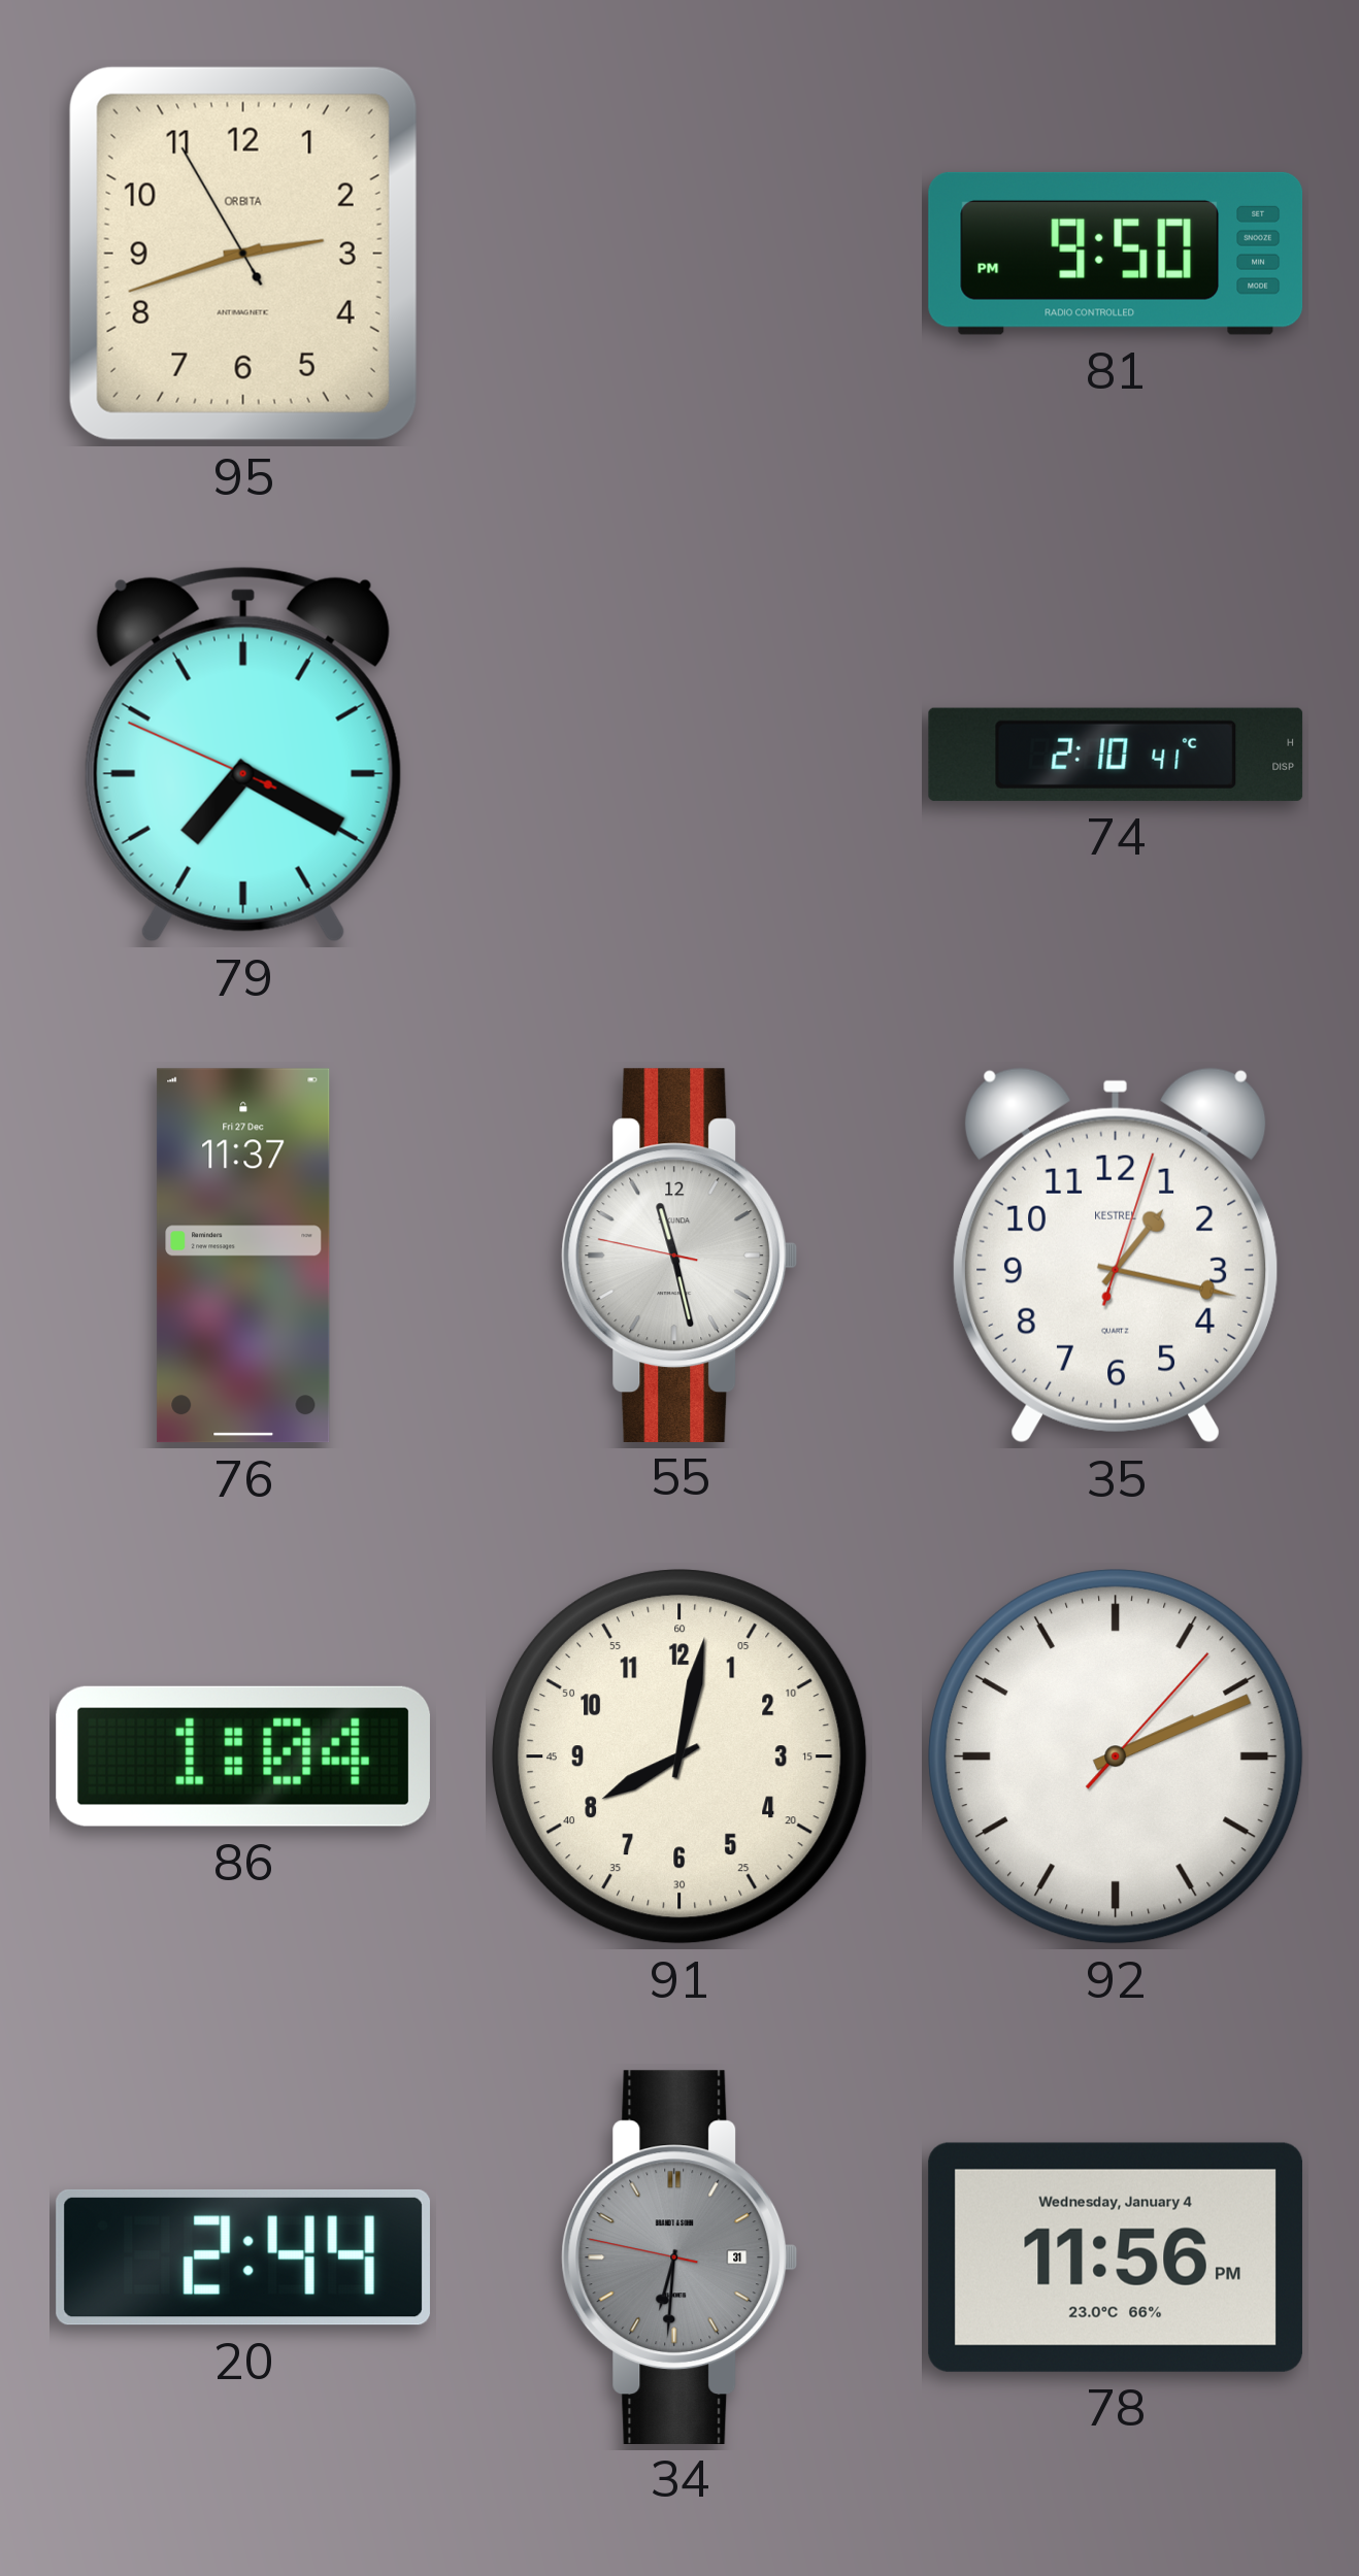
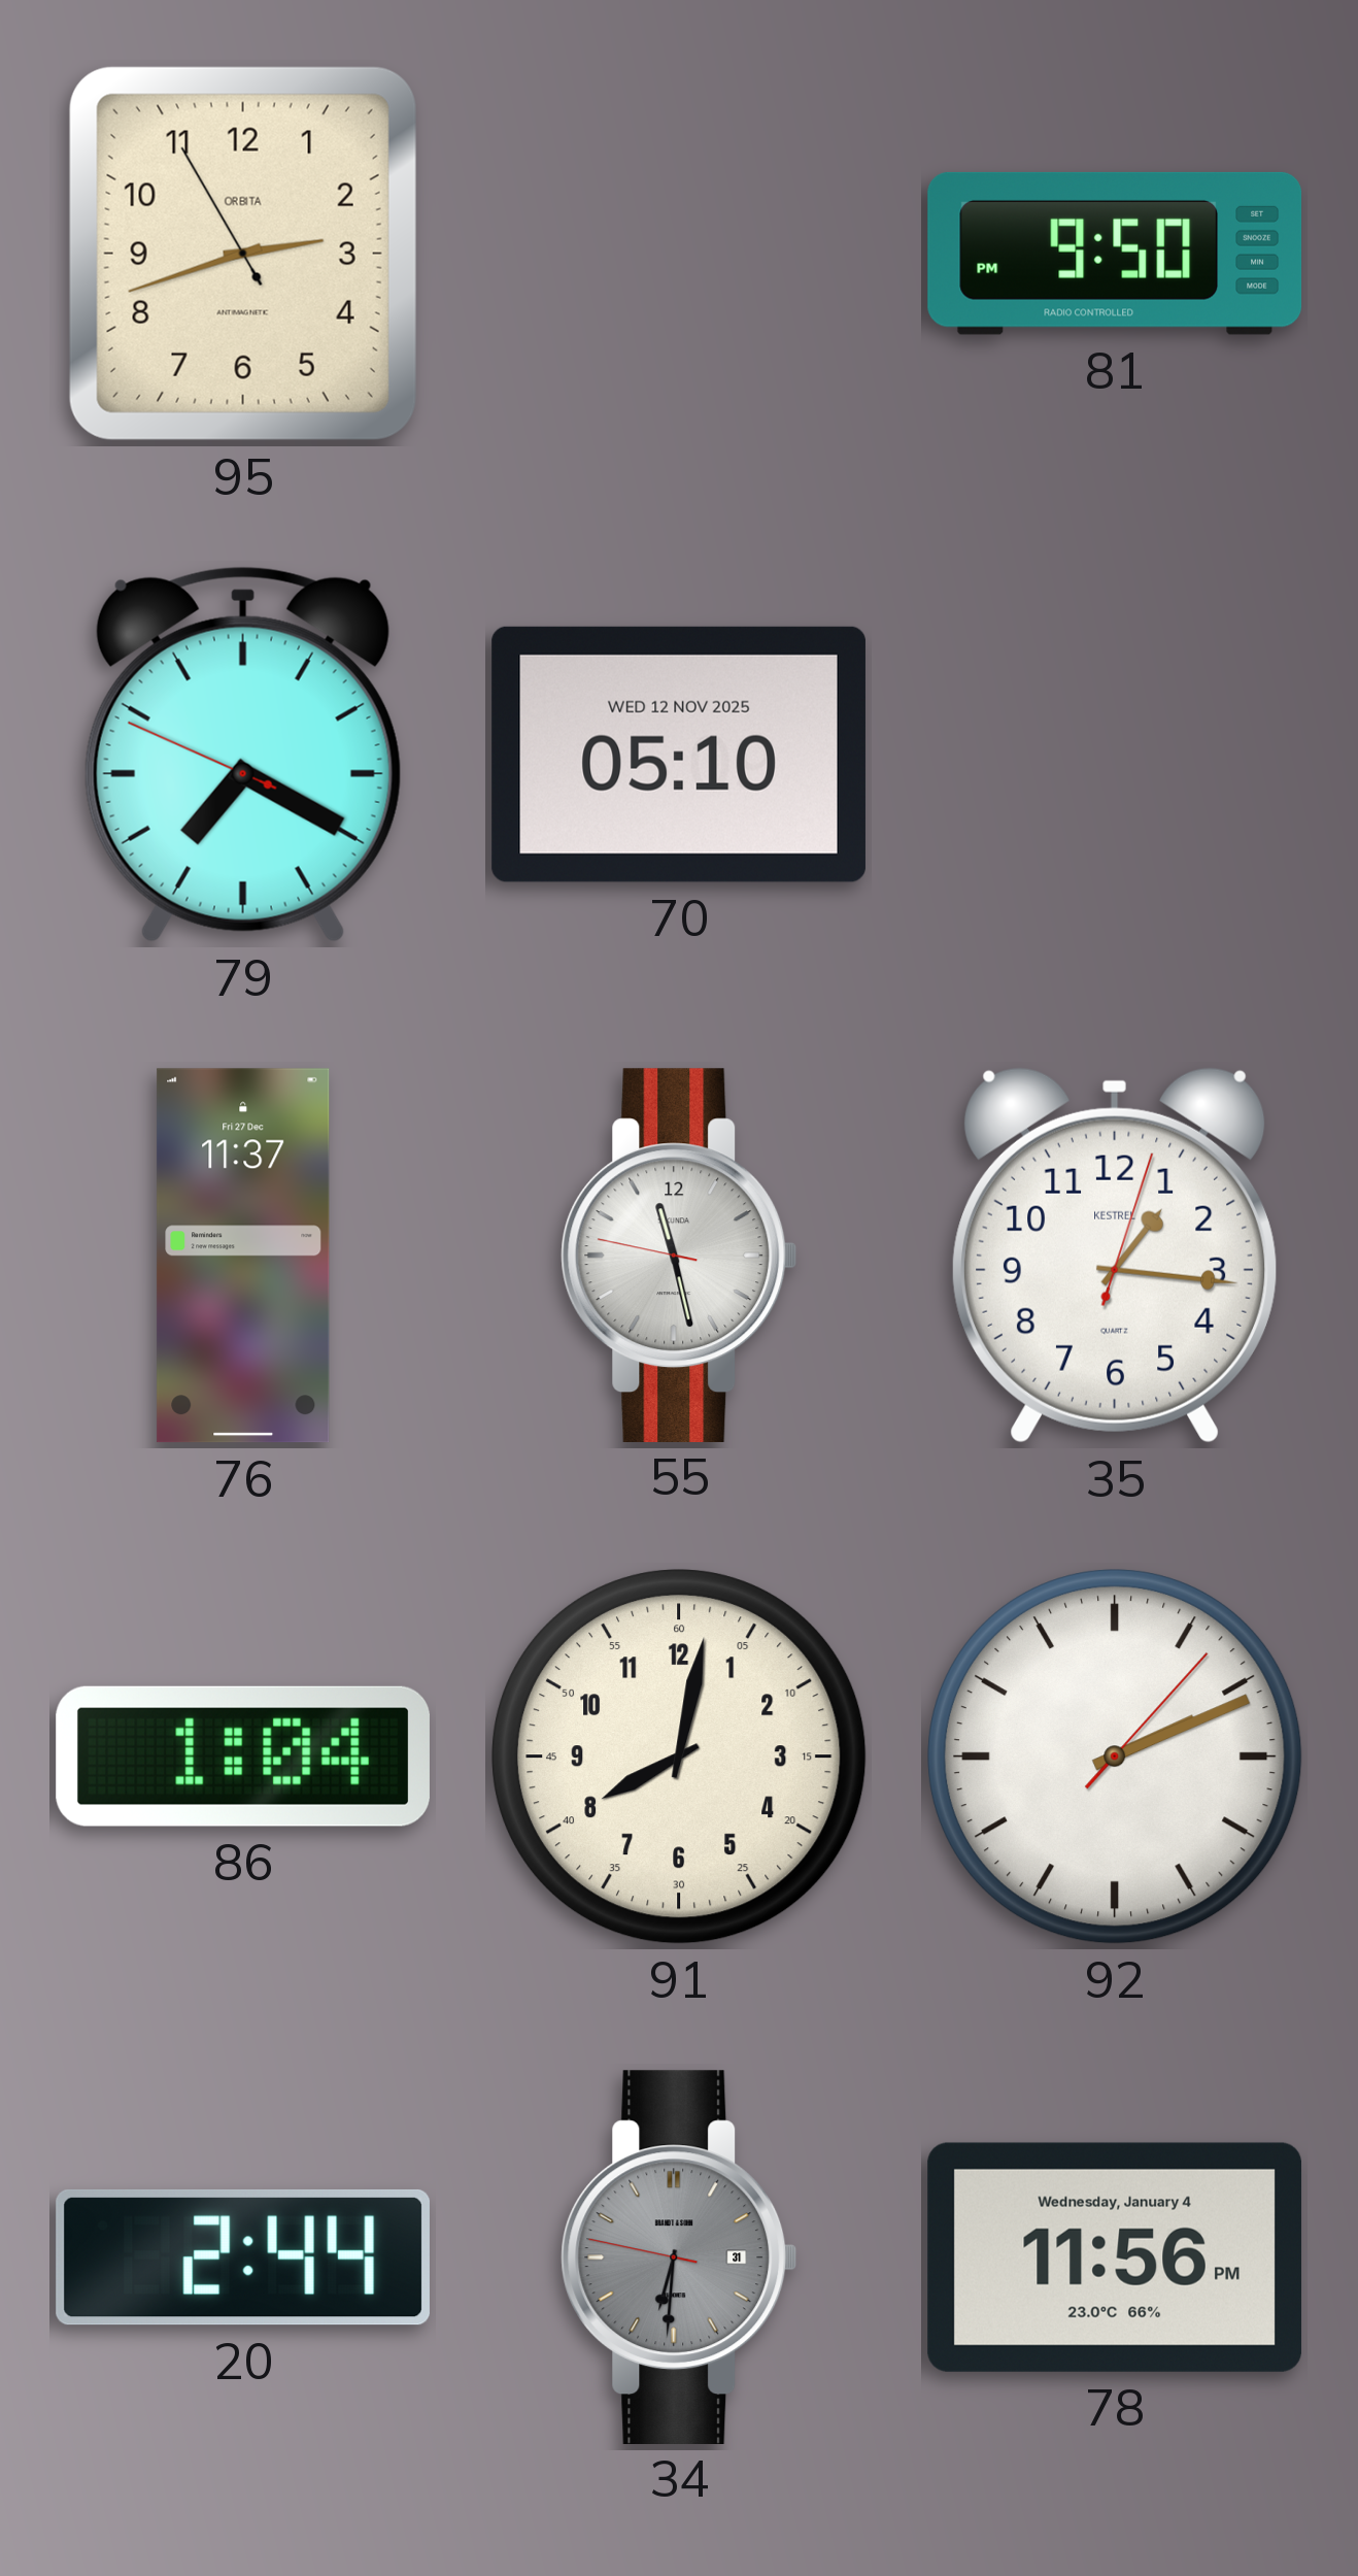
70: none -> 05:10
74: 2:10 -> none
35: 1:17 -> 1:16
